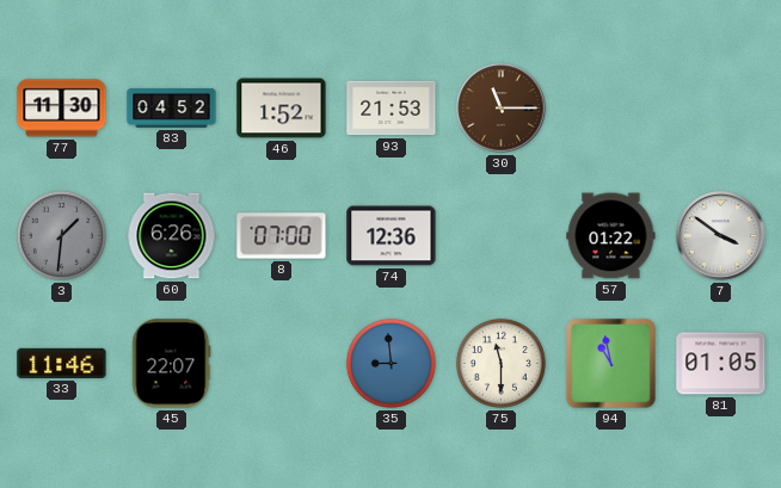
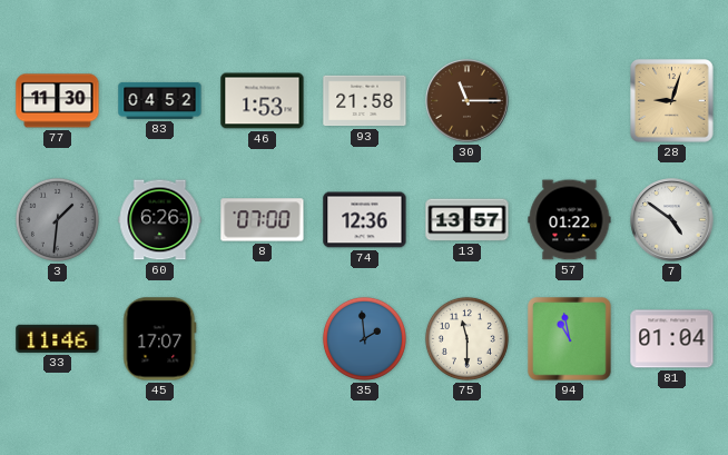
46: 1:52 -> 1:53
93: 21:53 -> 21:58
28: none -> 9:03
13: none -> 13:57
7: 3:51 -> 4:51
45: 22:07 -> 17:07
35: 8:59 -> 1:59
81: 01:05 -> 01:04
